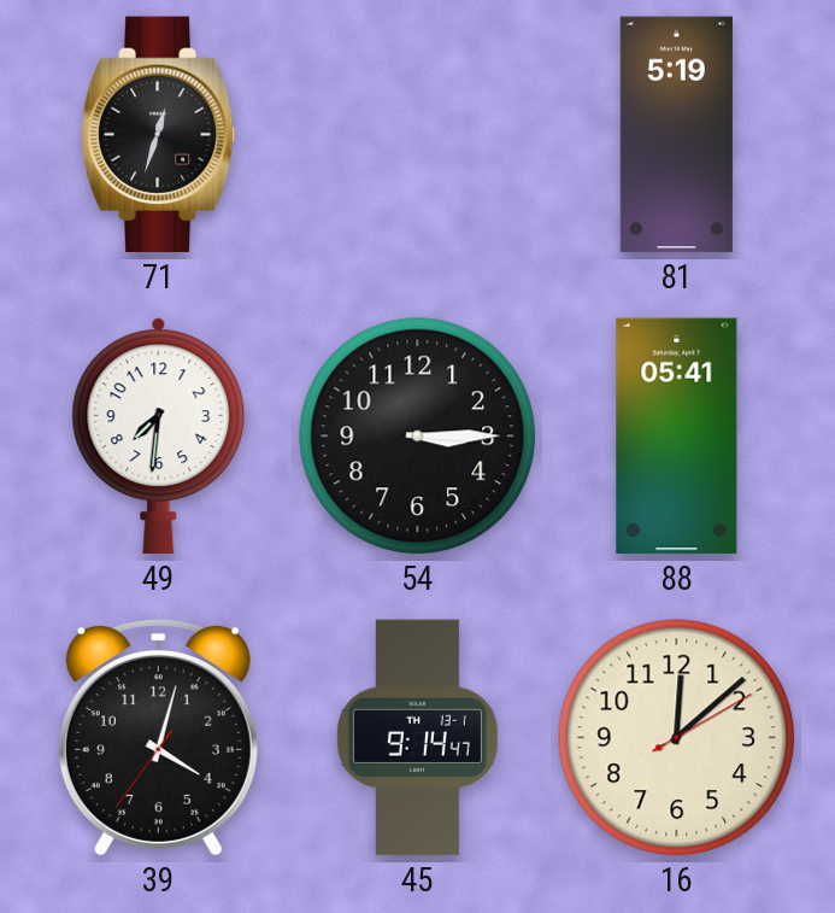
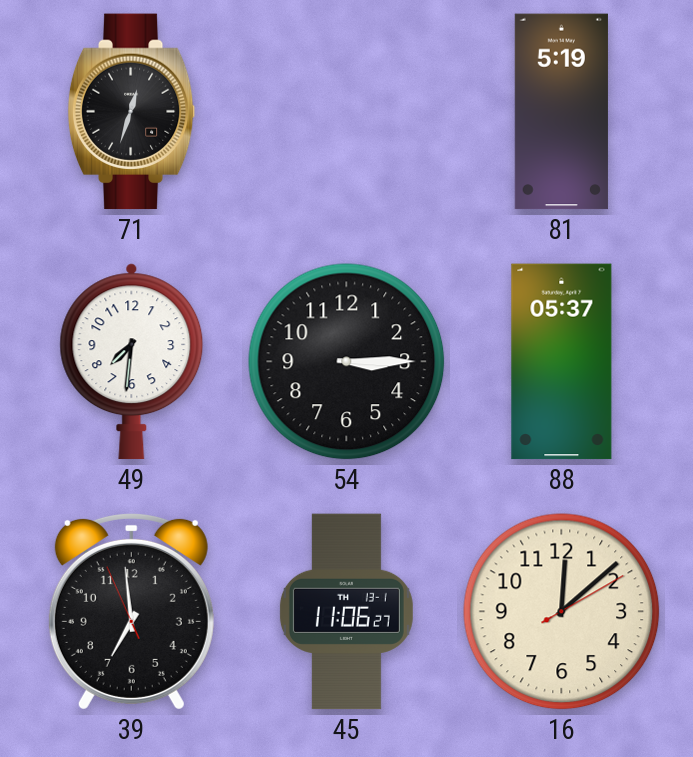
88: 05:41 -> 05:37
39: 4:02 -> 6:58
45: 9:14 -> 11:06
